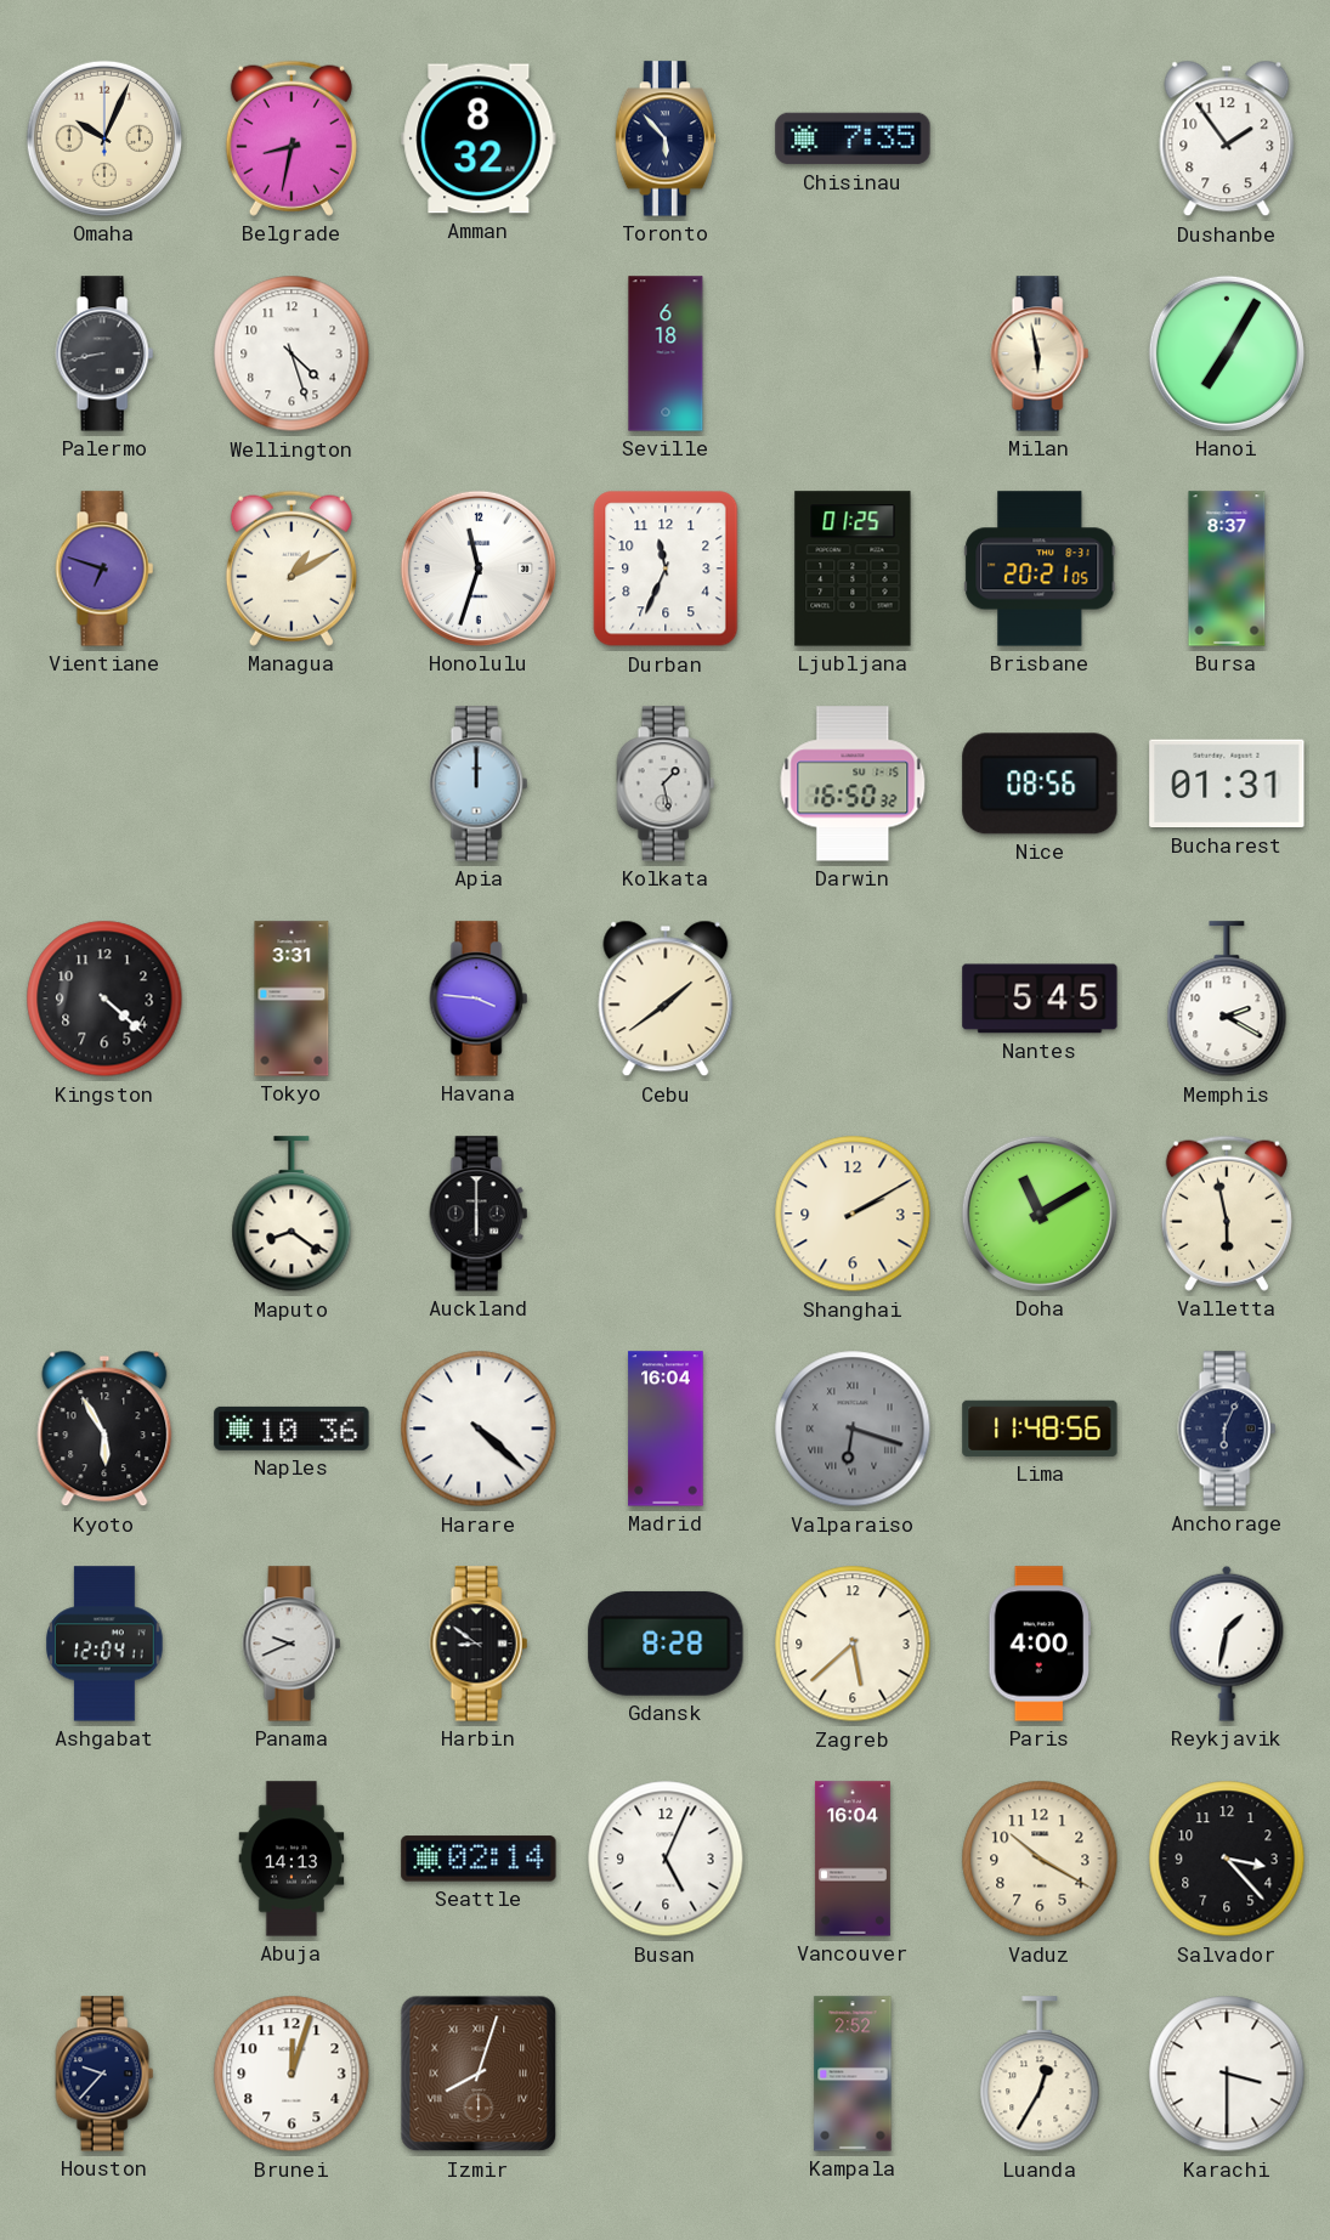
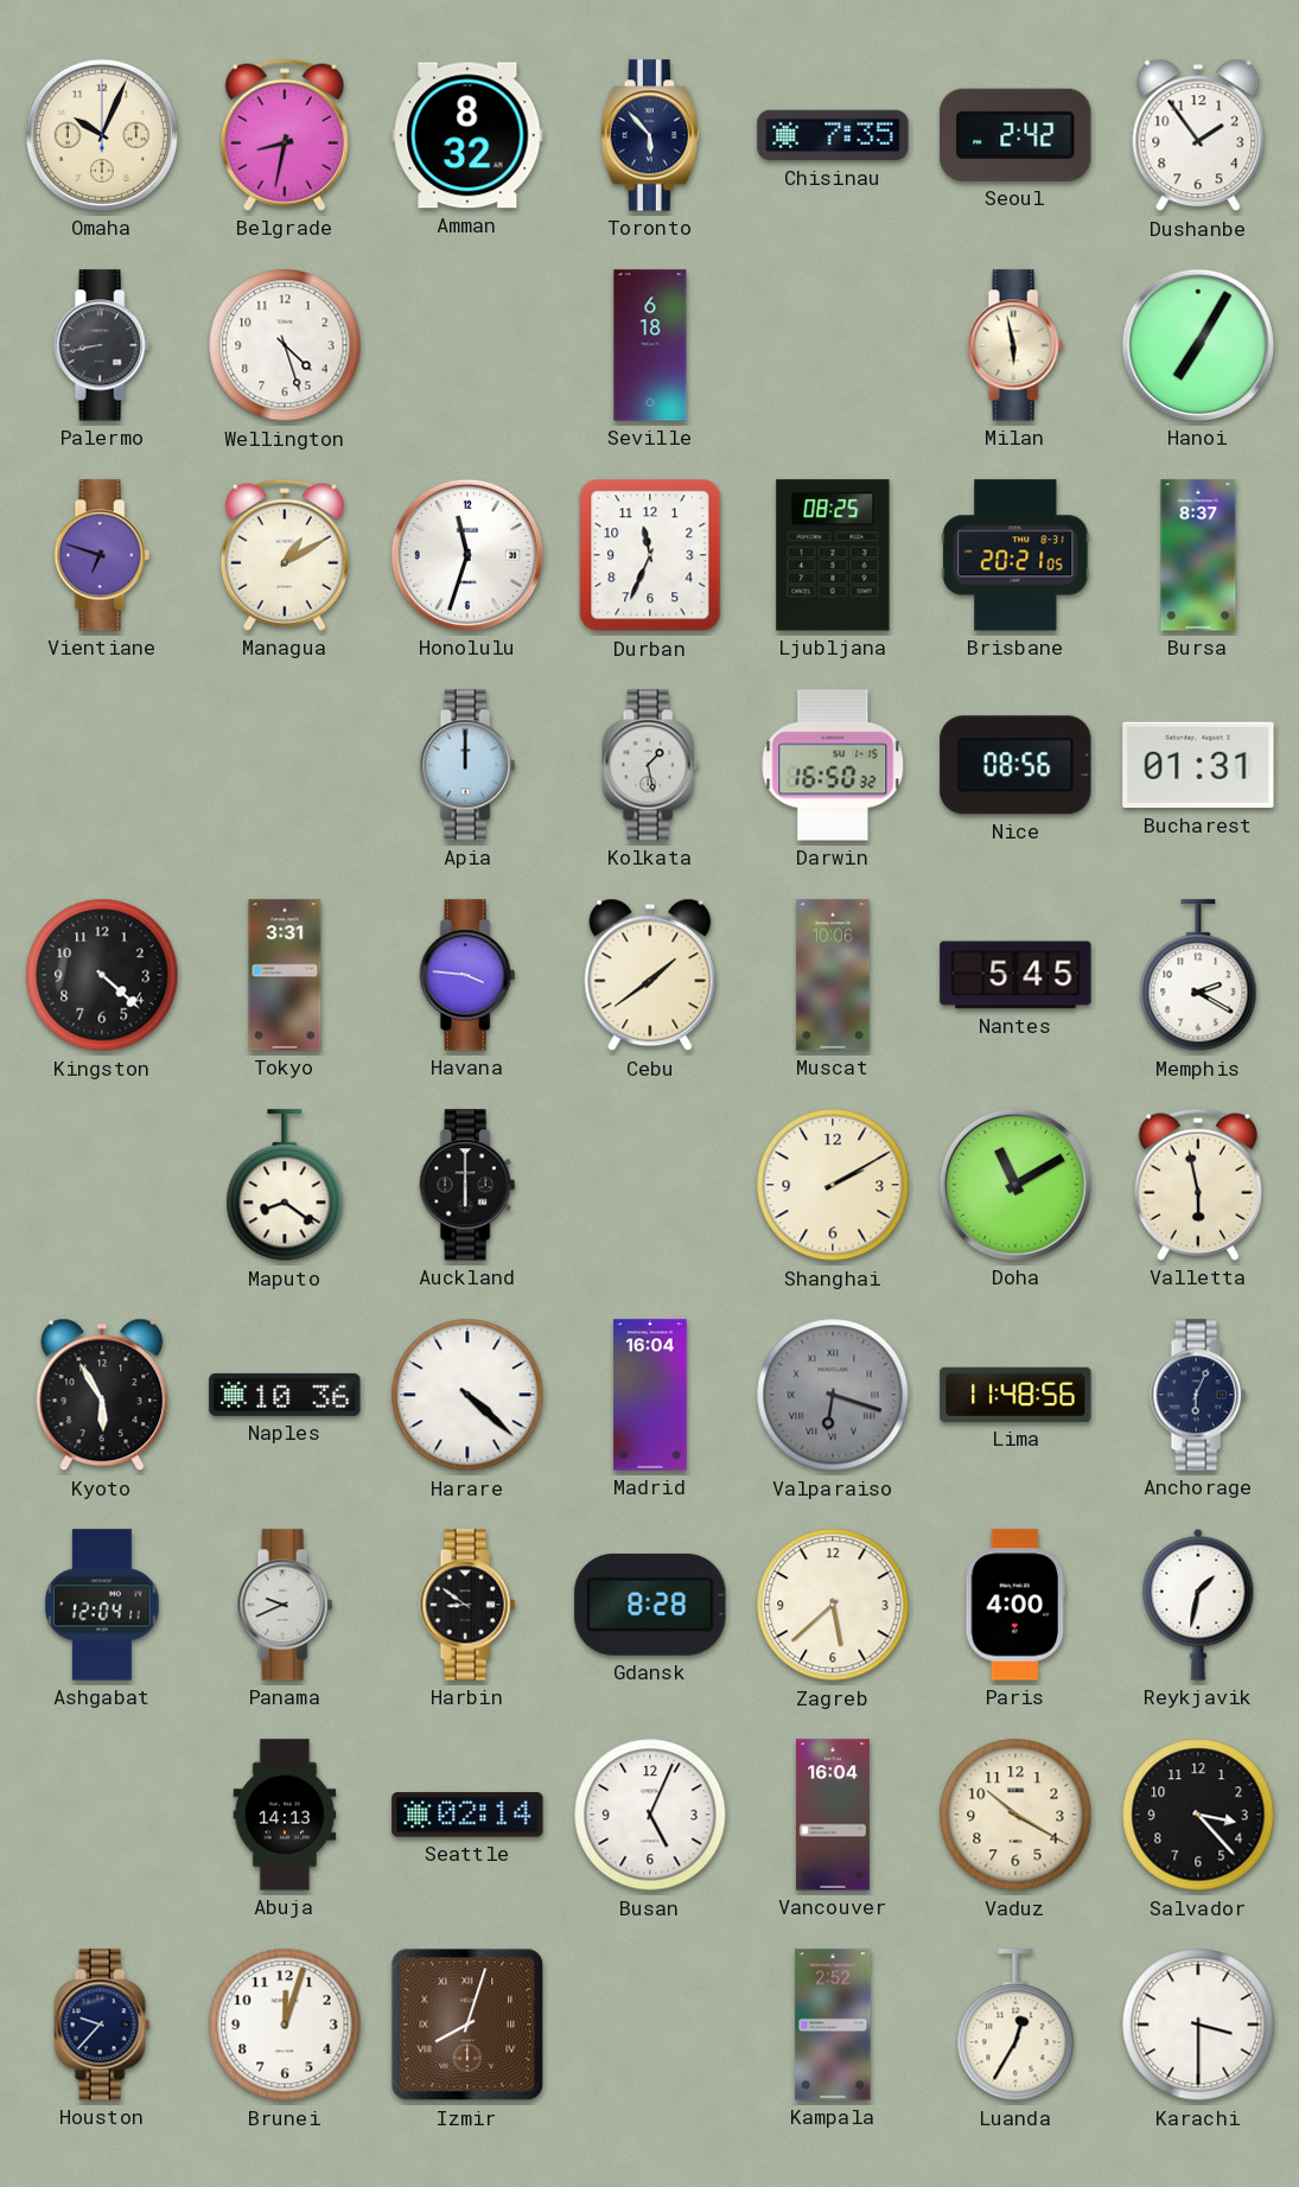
Seoul: none -> 2:42
Ljubljana: 01:25 -> 08:25
Muscat: none -> 10:06
